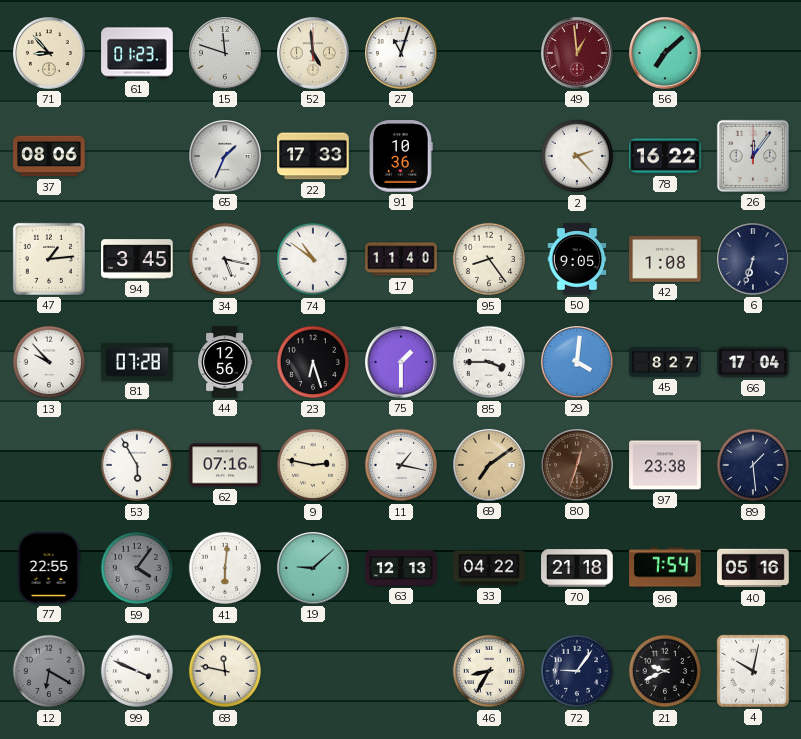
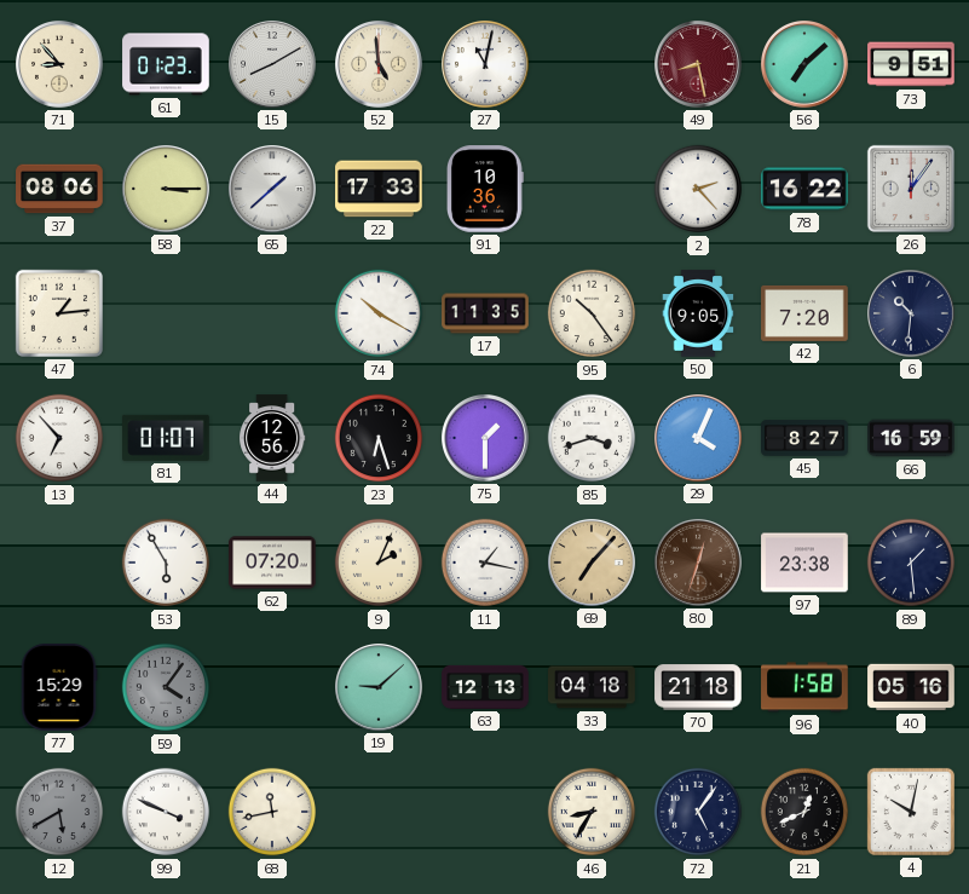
15: 11:48 -> 8:10
27: 11:03 -> 11:02
49: 12:59 -> 8:28
73: none -> 9:51
58: none -> 3:15
65: 1:34 -> 1:38
94: 3:45 -> none
34: 5:17 -> none
74: 10:51 -> 10:20
17: 11:40 -> 11:35
95: 8:24 -> 10:24
42: 1:08 -> 7:20
6: 6:33 -> 10:31
13: 9:53 -> 6:53
81: 07:28 -> 01:07
85: 3:45 -> 3:42
29: 4:01 -> 4:04
66: 17:04 -> 16:59
62: 07:16 -> 07:20
9: 2:47 -> 2:04
69: 7:09 -> 7:07
77: 22:55 -> 15:29
41: 6:01 -> none
33: 04:22 -> 04:18
96: 7:54 -> 1:58
12: 6:20 -> 5:40
68: 11:47 -> 11:43
72: 9:06 -> 5:06
21: 9:41 -> 12:41
